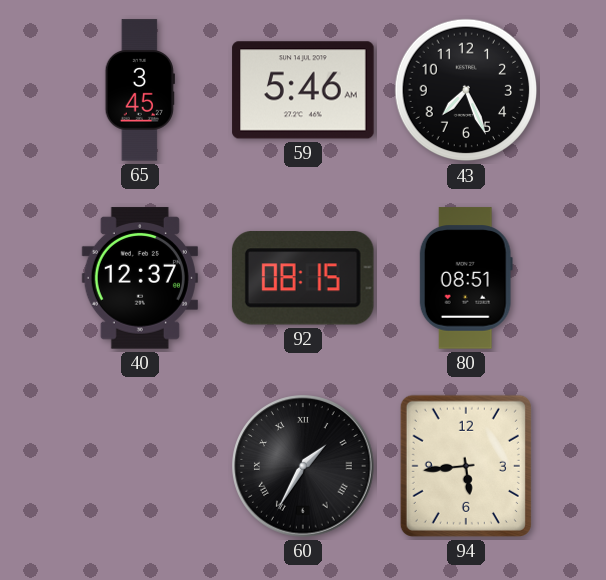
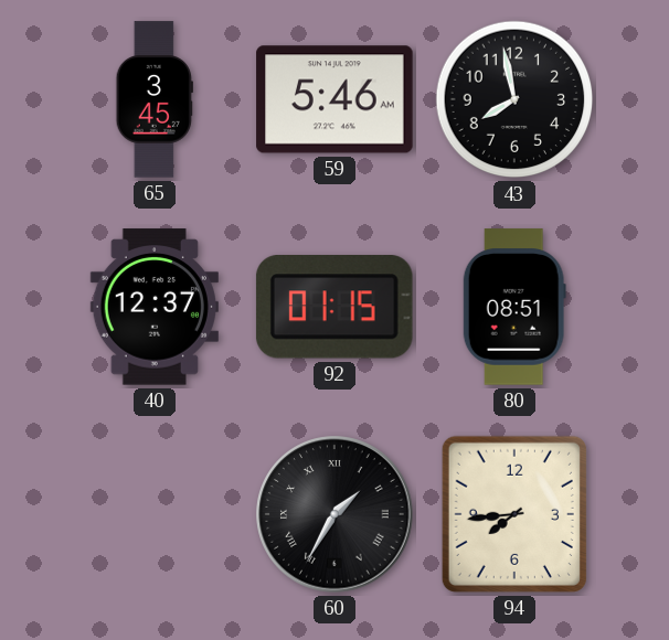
43: 7:26 -> 7:58
92: 08:15 -> 01:15
94: 5:44 -> 7:44
